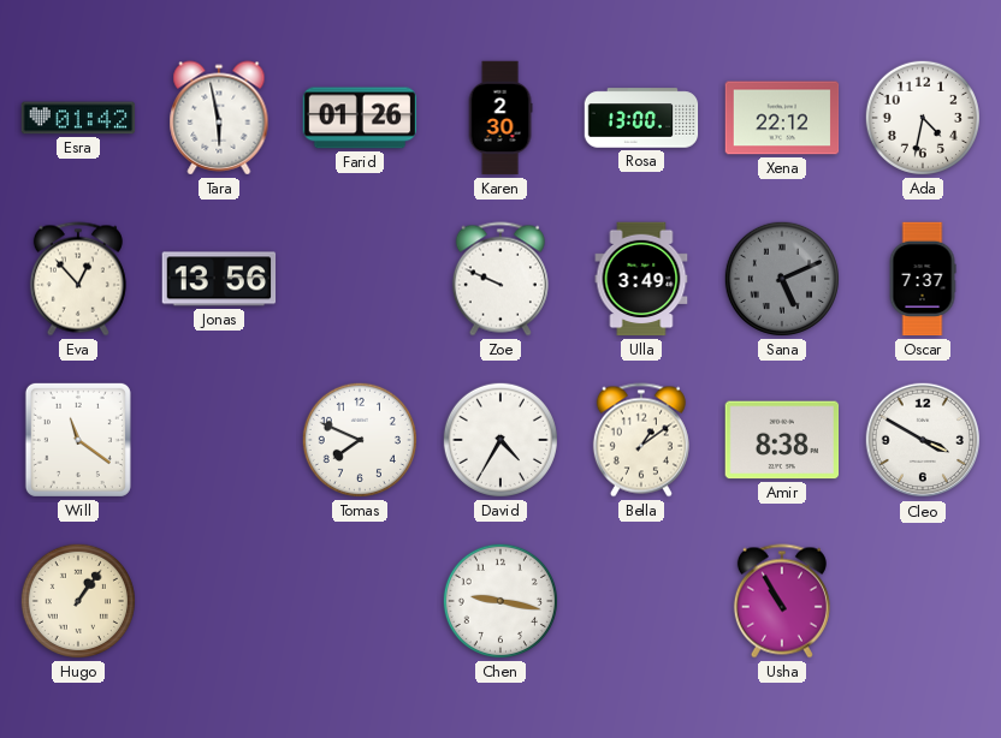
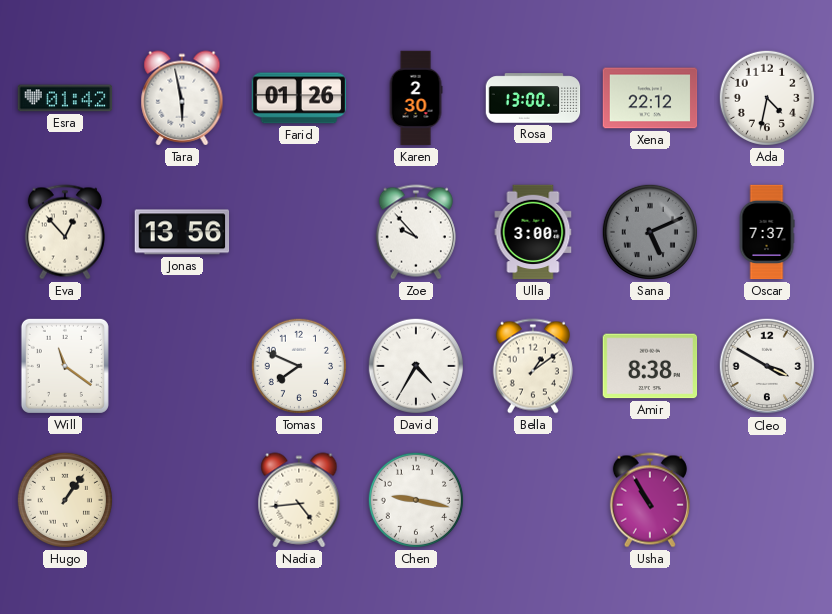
Zoe: 9:49 -> 9:53
Ulla: 3:49 -> 3:00
Nadia: none -> 4:44
